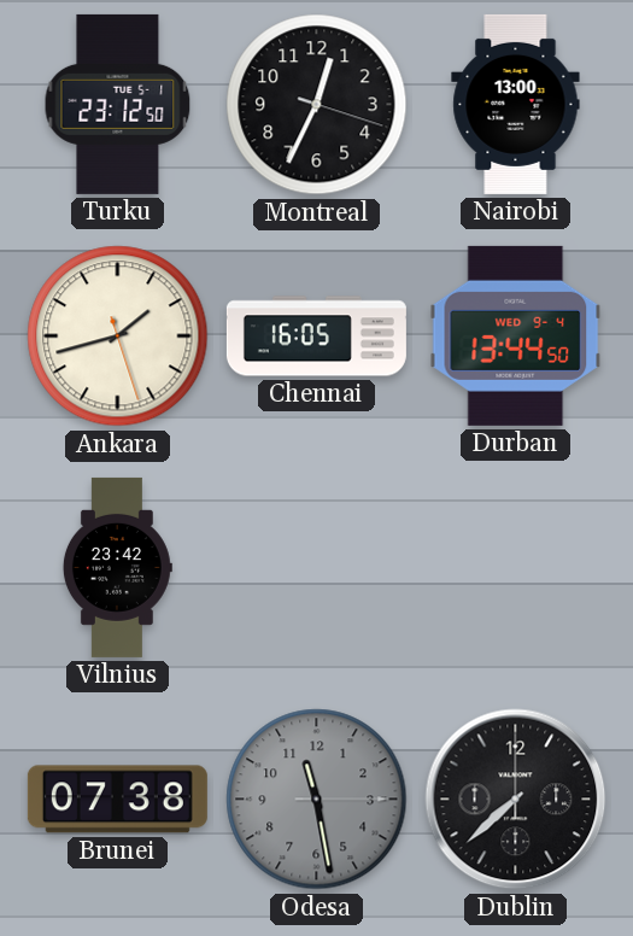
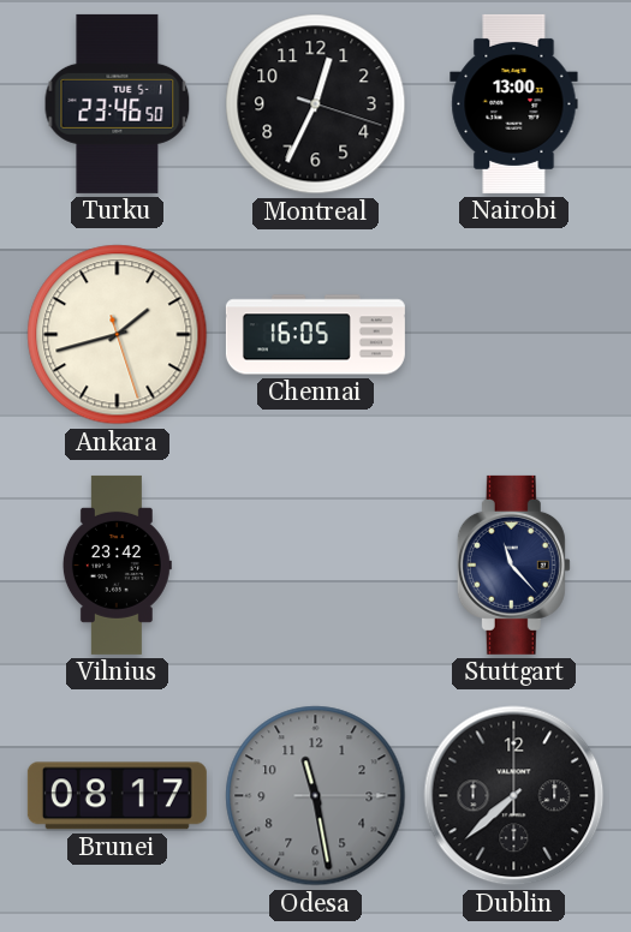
Turku: 23:12 -> 23:46
Durban: 13:44 -> none
Stuttgart: none -> 11:23
Brunei: 07:38 -> 08:17
